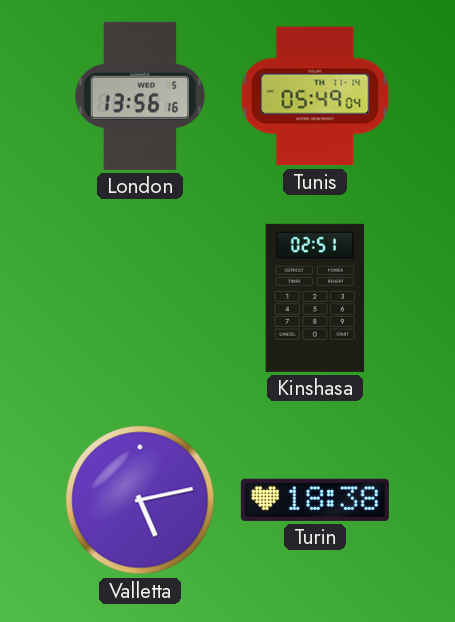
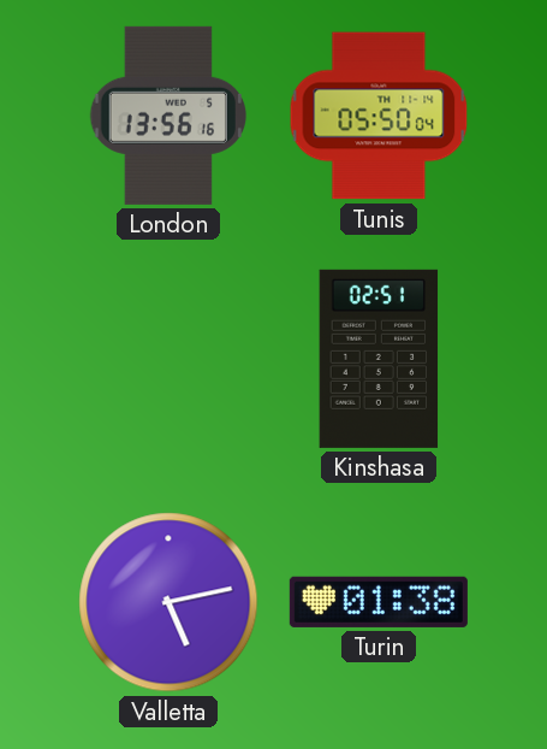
Tunis: 05:49 -> 05:50
Turin: 18:38 -> 01:38
